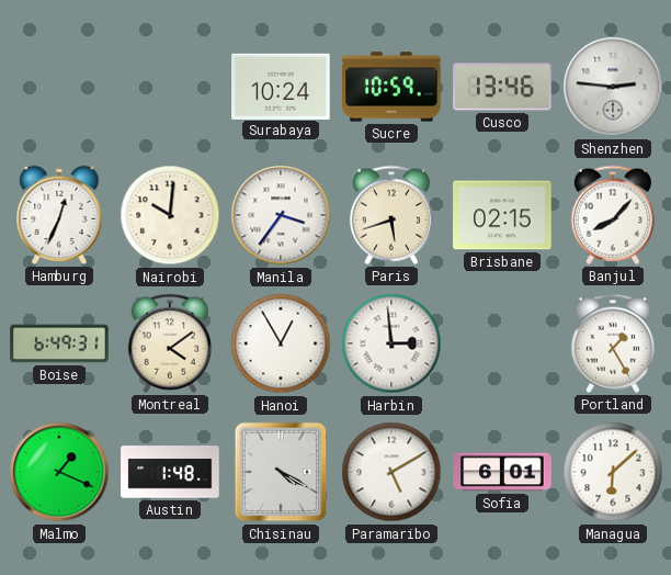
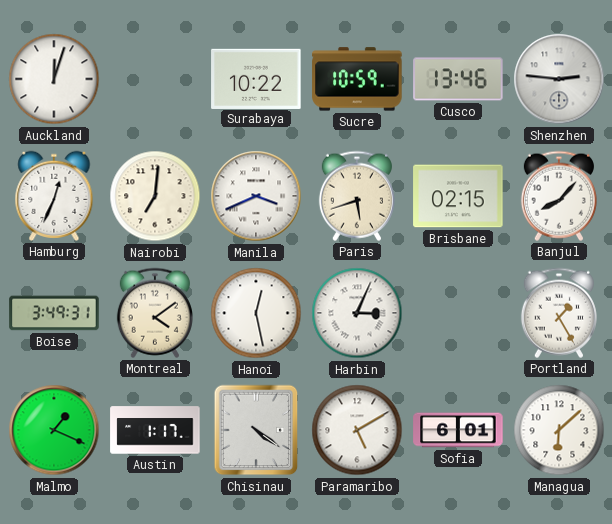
Auckland: none -> 12:03
Surabaya: 10:24 -> 10:22
Nairobi: 10:01 -> 7:01
Manila: 3:36 -> 3:41
Boise: 6:49 -> 3:49
Hanoi: 12:55 -> 12:28
Harbin: 2:59 -> 3:04
Austin: 1:48 -> 1:17
Chisinau: 4:20 -> 4:21
